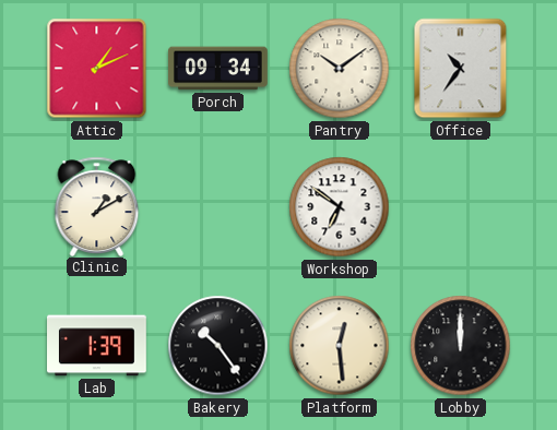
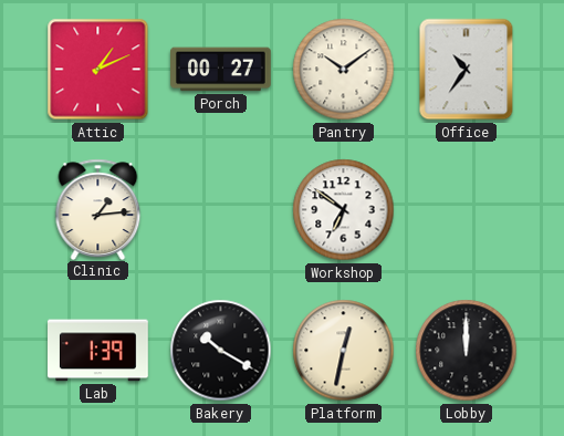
Porch: 09:34 -> 00:27
Clinic: 1:10 -> 1:14
Bakery: 10:24 -> 10:20
Platform: 12:29 -> 12:32
